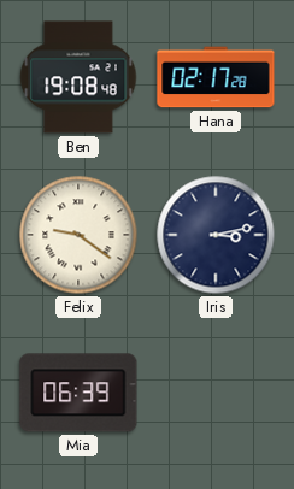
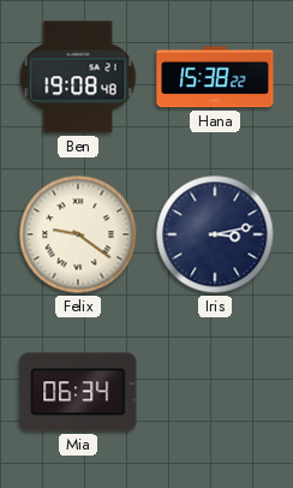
Hana: 02:17 -> 15:38
Mia: 06:39 -> 06:34
